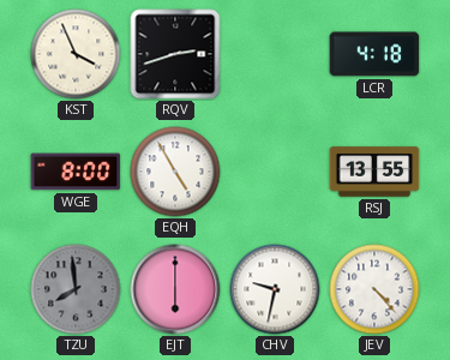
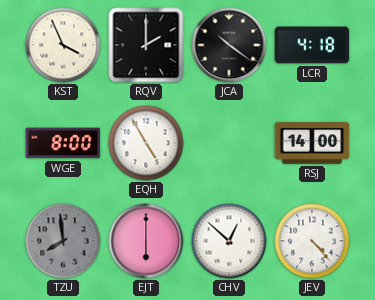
RQV: 2:42 -> 2:00
JCA: none -> 10:21
RSJ: 13:55 -> 14:00
CHV: 9:32 -> 12:52
